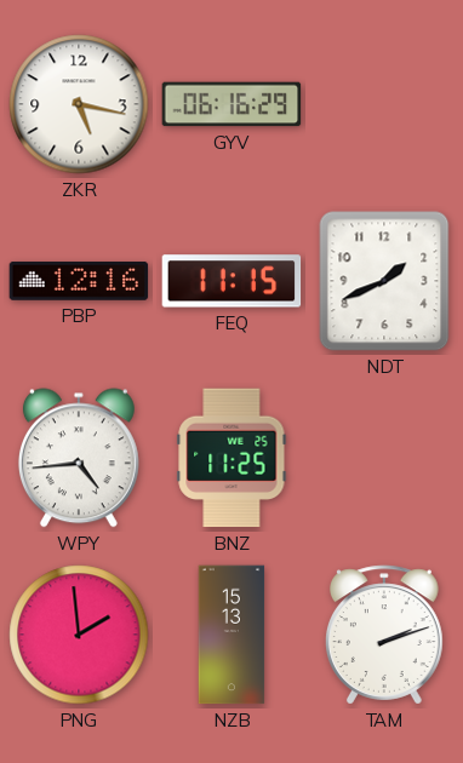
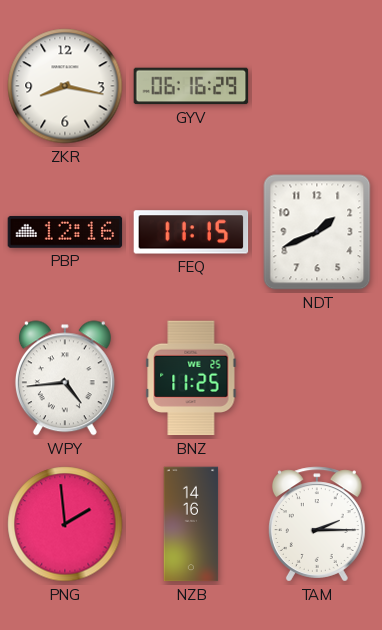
ZKR: 5:17 -> 8:17
NZB: 15:13 -> 14:16
TAM: 2:12 -> 2:15
